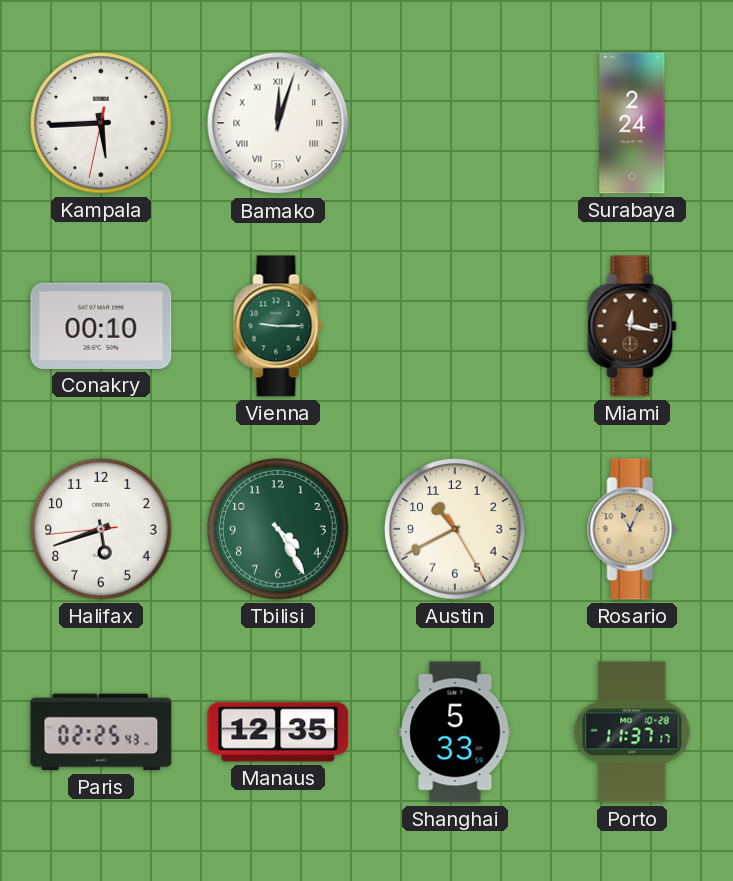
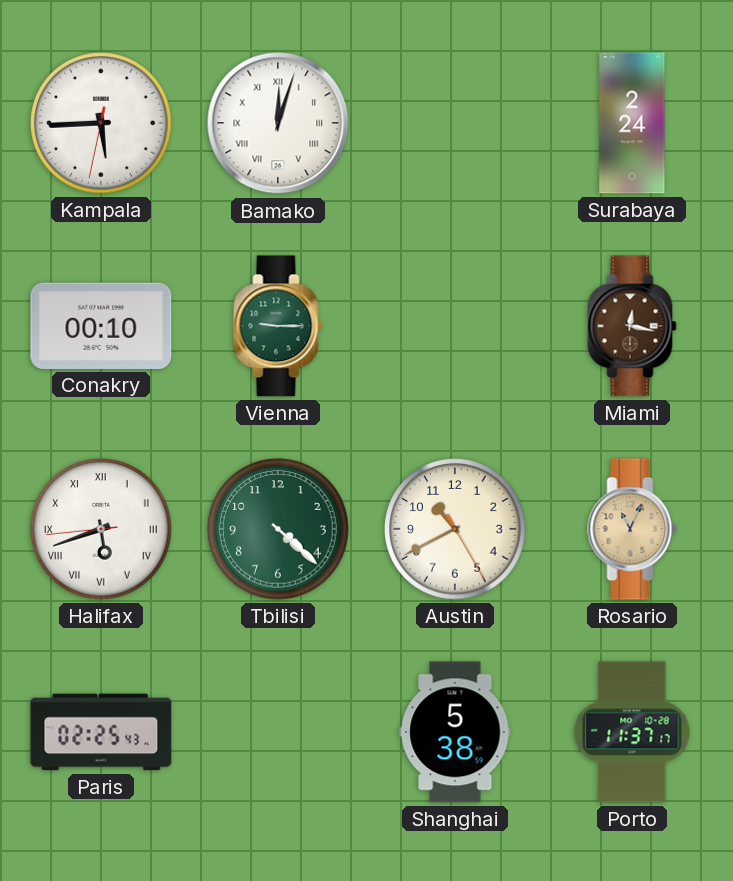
Halifax numerals: Arabic -> Roman
Tbilisi: 4:25 -> 4:22
Manaus: 12:35 -> none
Shanghai: 5:33 -> 5:38
